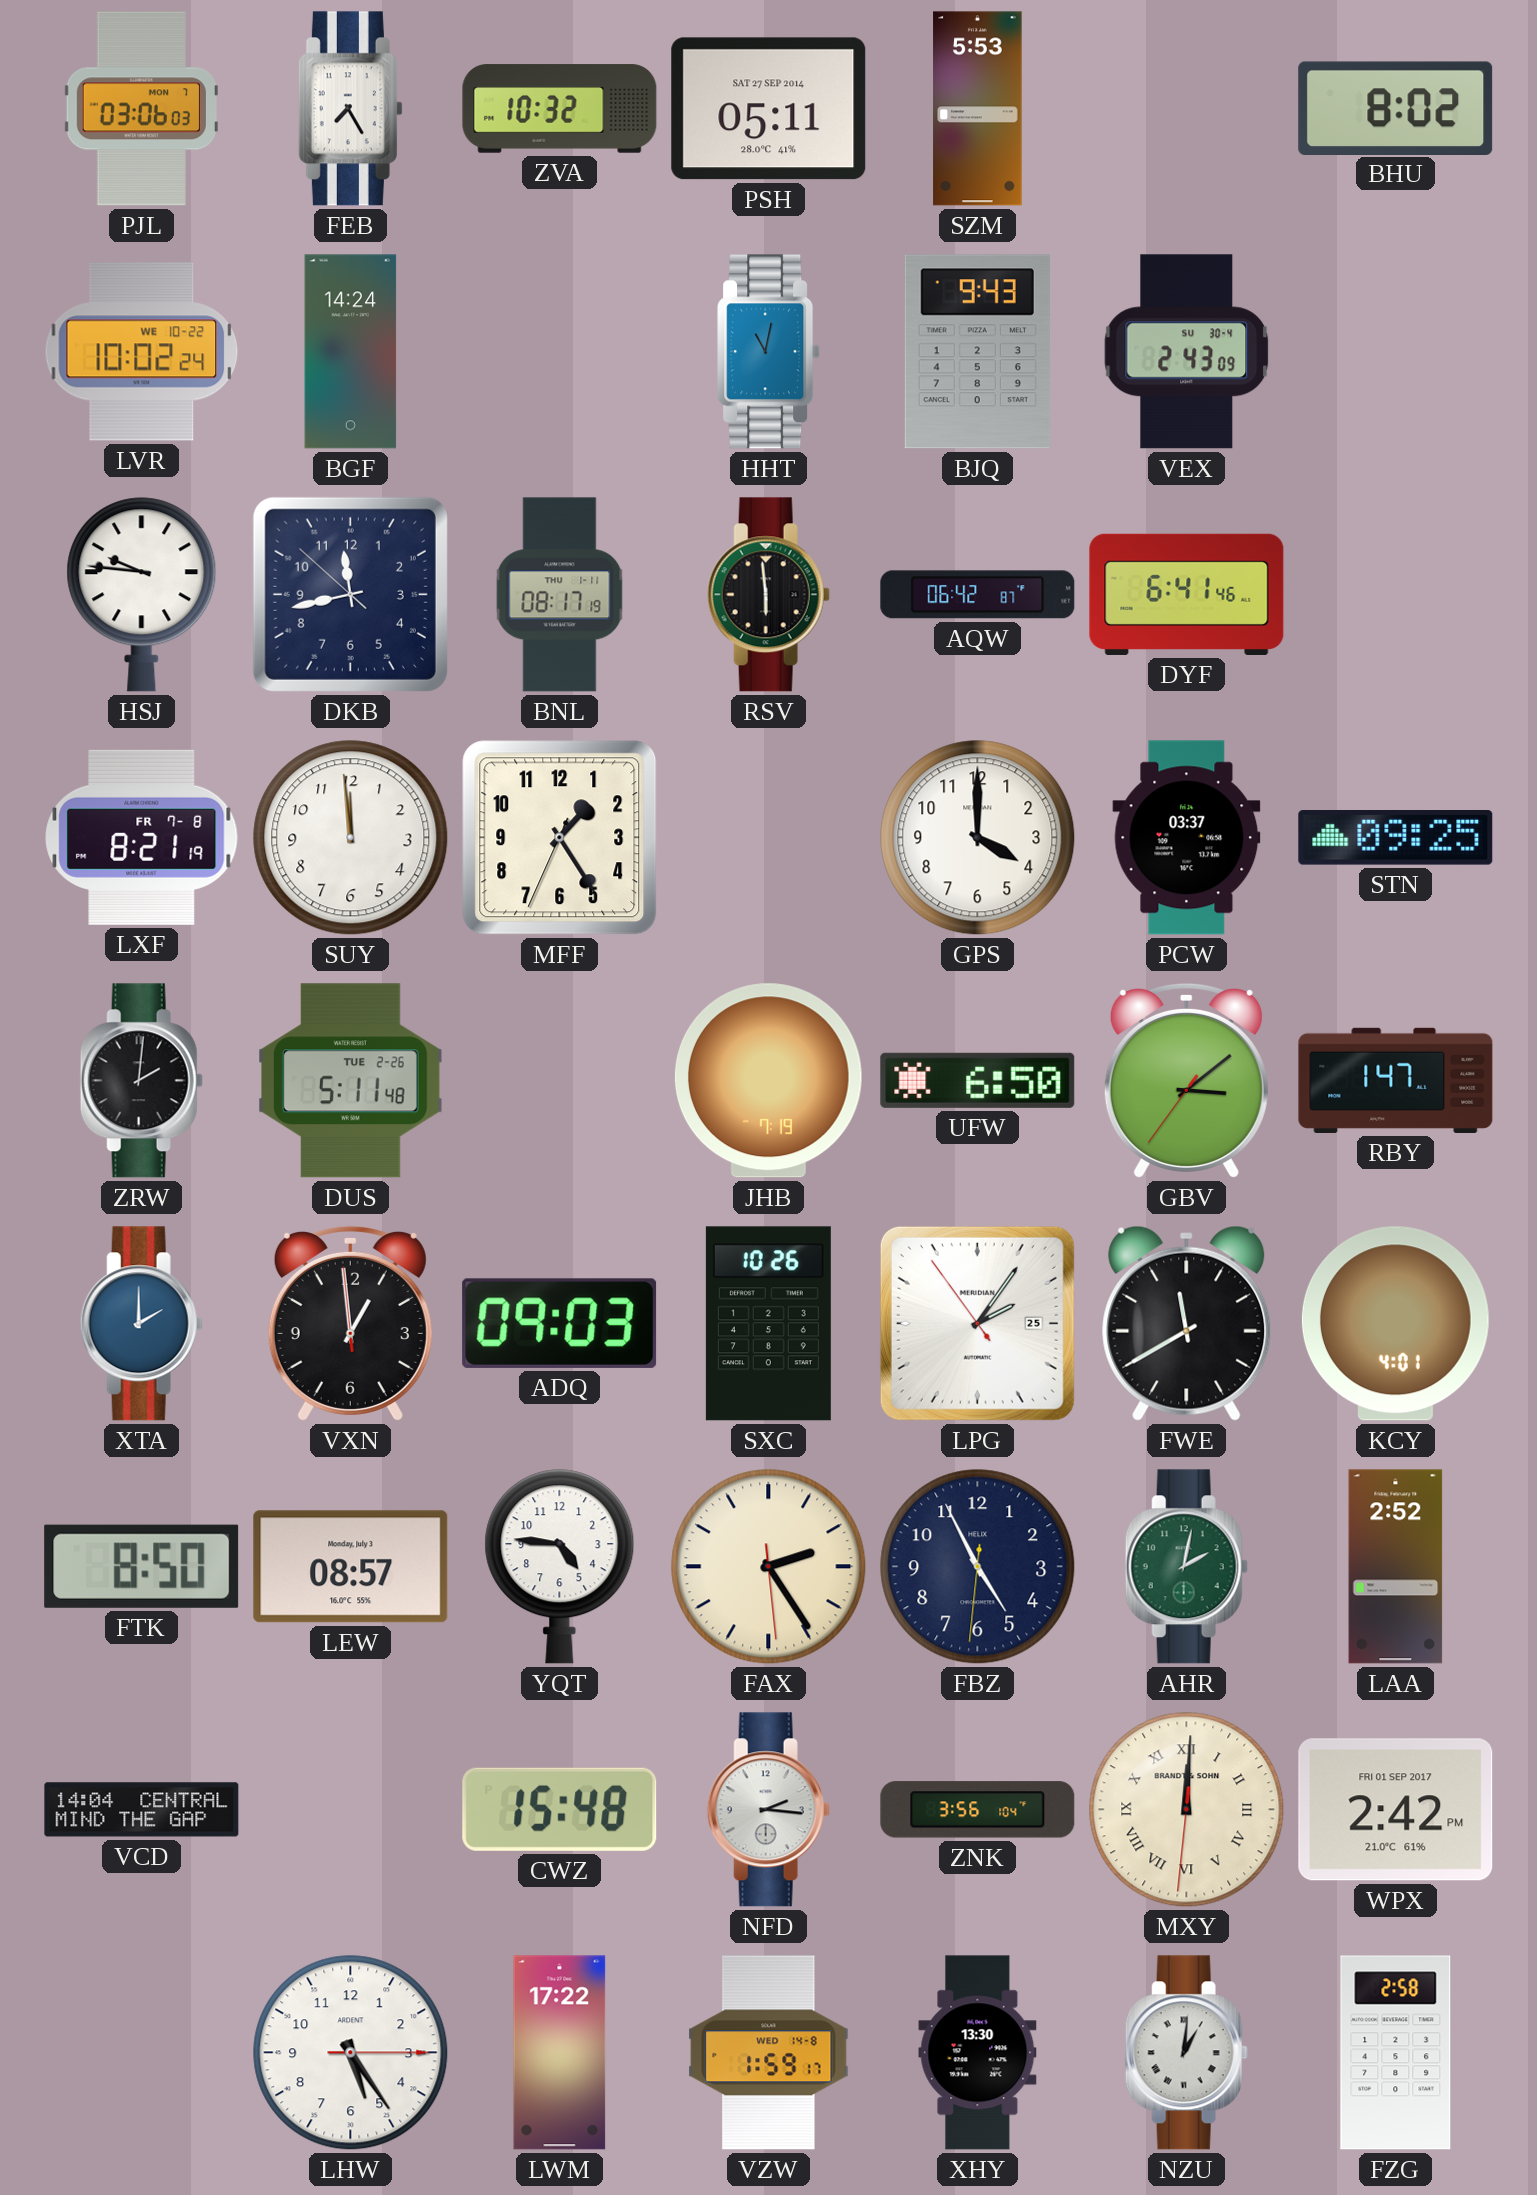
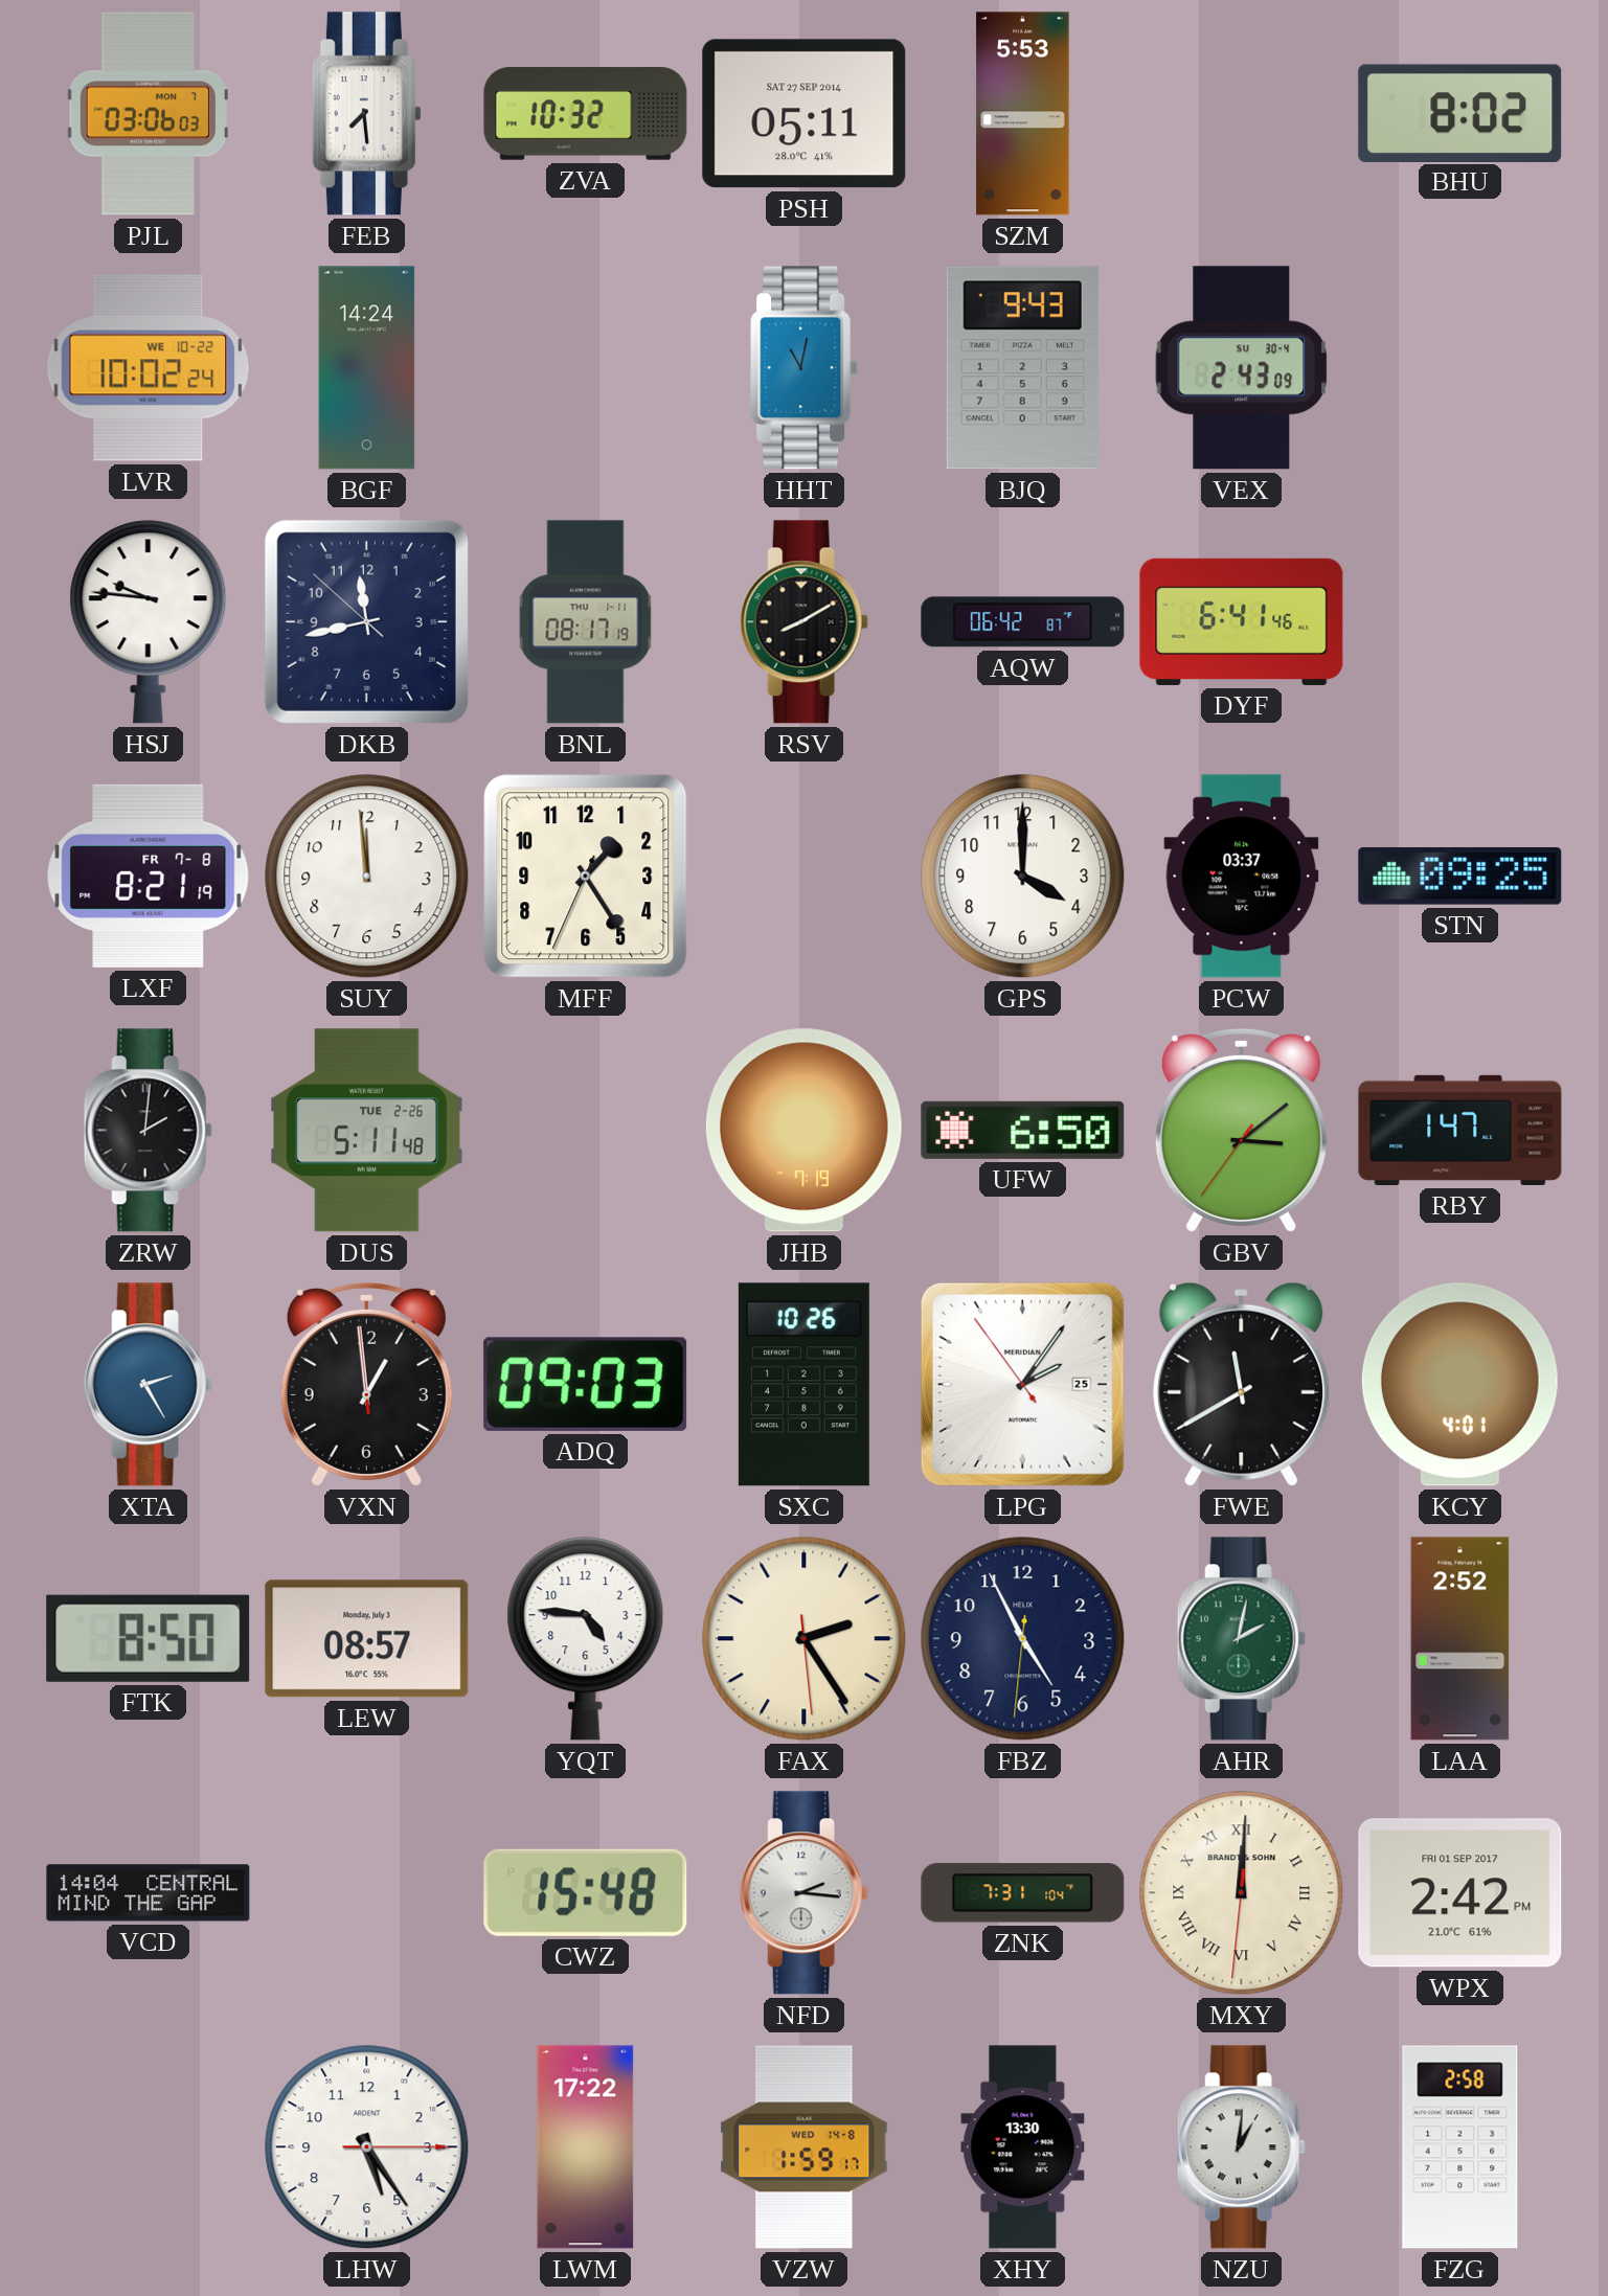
FEB: 7:25 -> 7:29
RSV: 5:59 -> 8:10
XTA: 2:00 -> 2:25
ZNK: 3:56 -> 7:31
